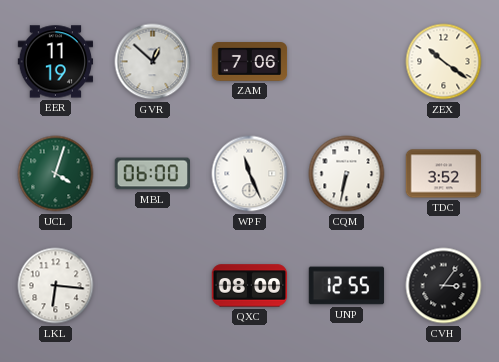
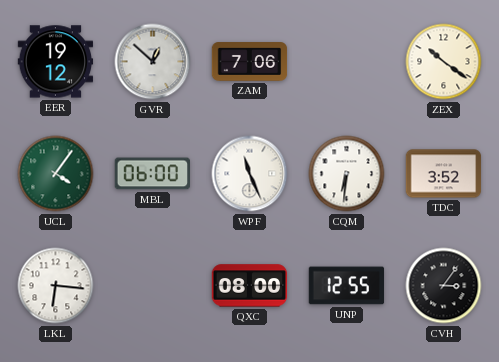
EER: 11:19 -> 19:12
UCL: 4:03 -> 4:06
CQM: 6:32 -> 6:31
